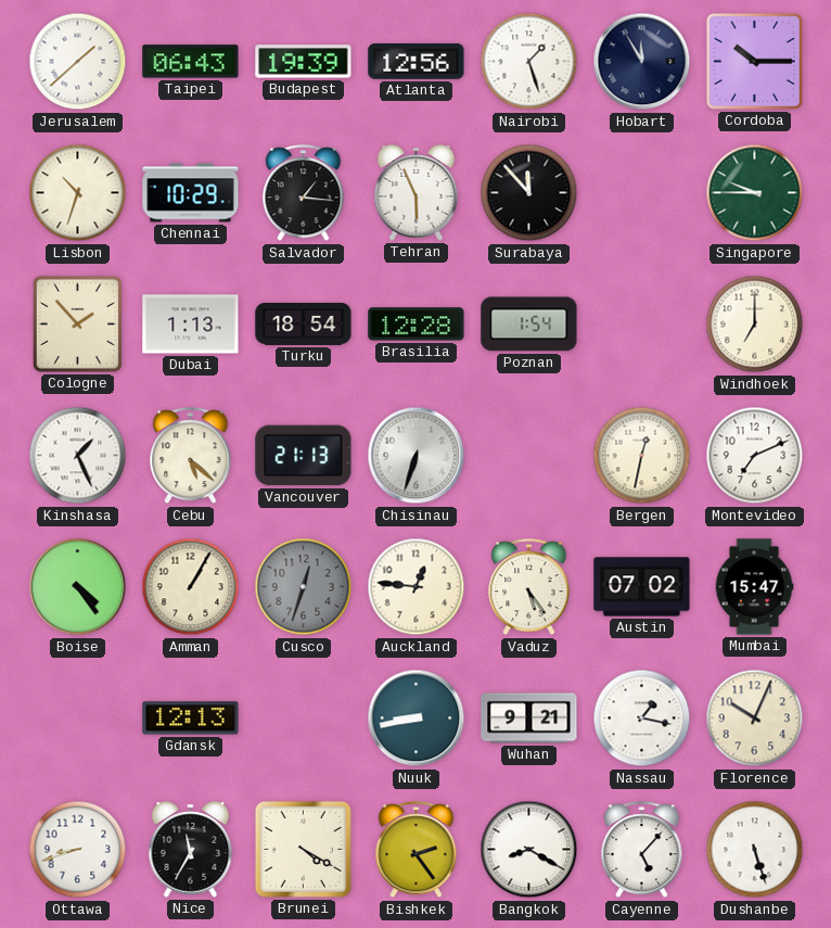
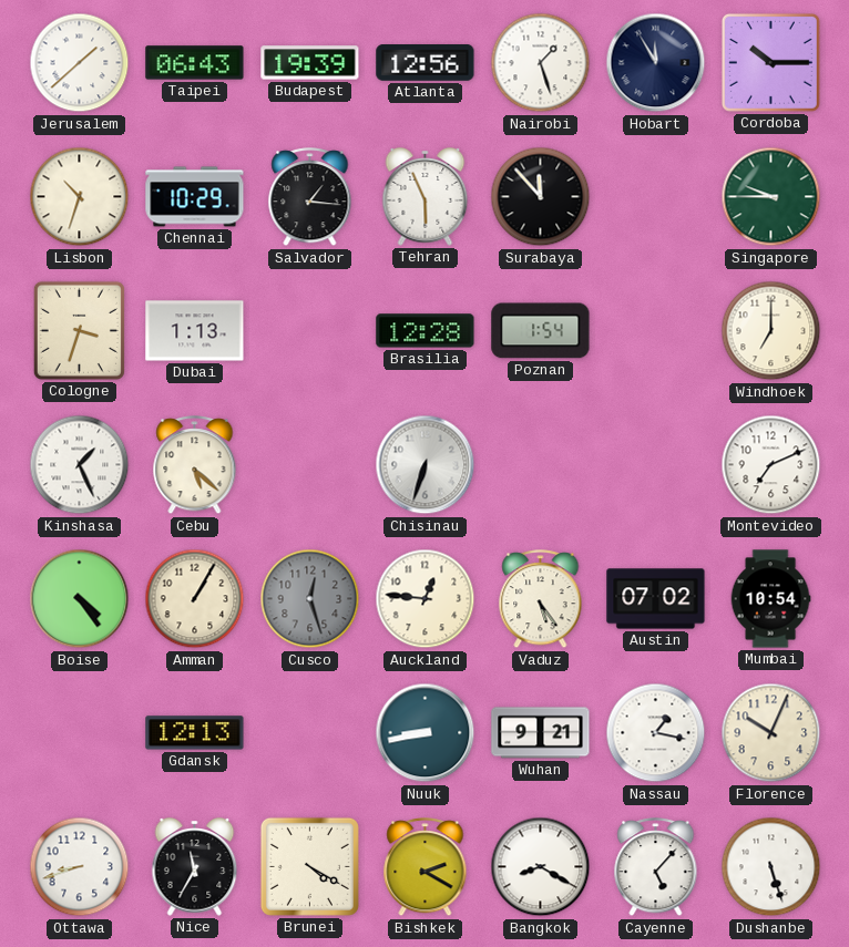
Cologne: 1:53 -> 3:33
Turku: 18:54 -> none
Vancouver: 21:13 -> none
Bergen: 12:32 -> none
Cusco: 12:33 -> 12:27
Mumbai: 15:47 -> 10:54
Bishkek: 2:24 -> 2:20
